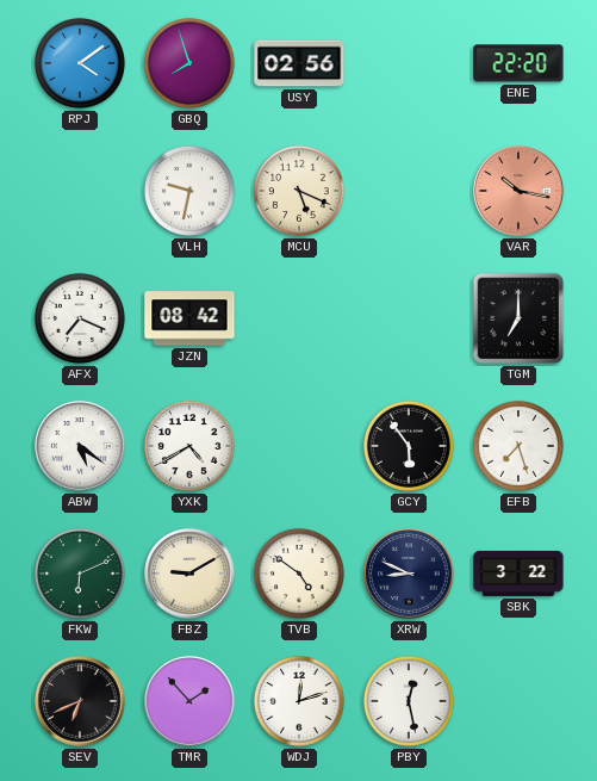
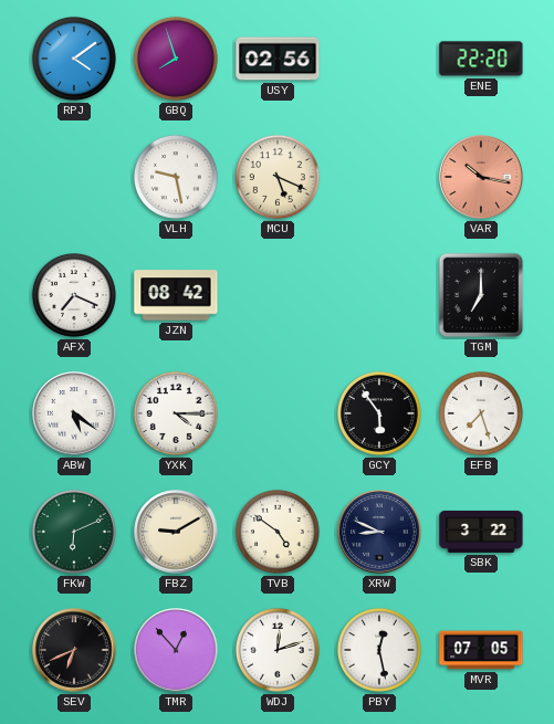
VLH: 9:32 -> 9:28
YXK: 4:40 -> 4:15
TMR: 1:53 -> 12:53
MVR: none -> 07:05
